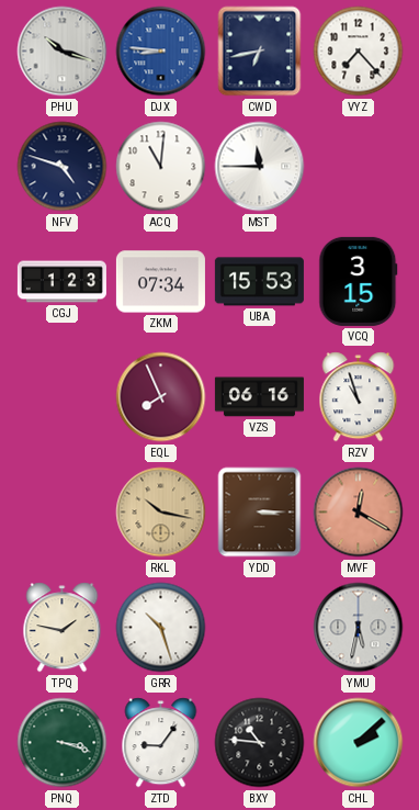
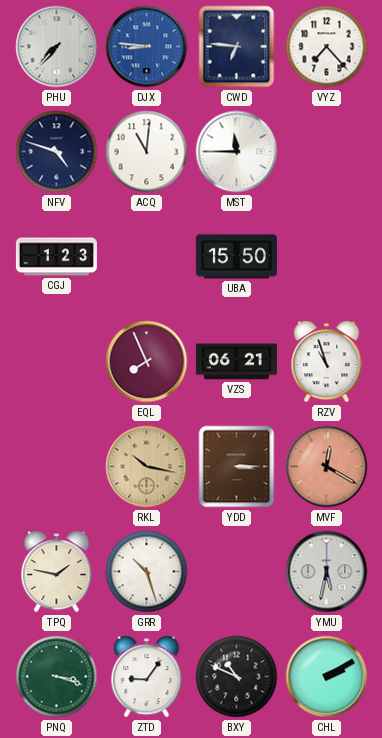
PHU: 10:18 -> 7:37
CWD: 6:43 -> 6:46
ZKM: 07:34 -> none
UBA: 15:53 -> 15:50
VCQ: 3:15 -> none
VZS: 06:16 -> 06:21
BXY: 10:46 -> 10:49
CHL: 2:08 -> 2:10
